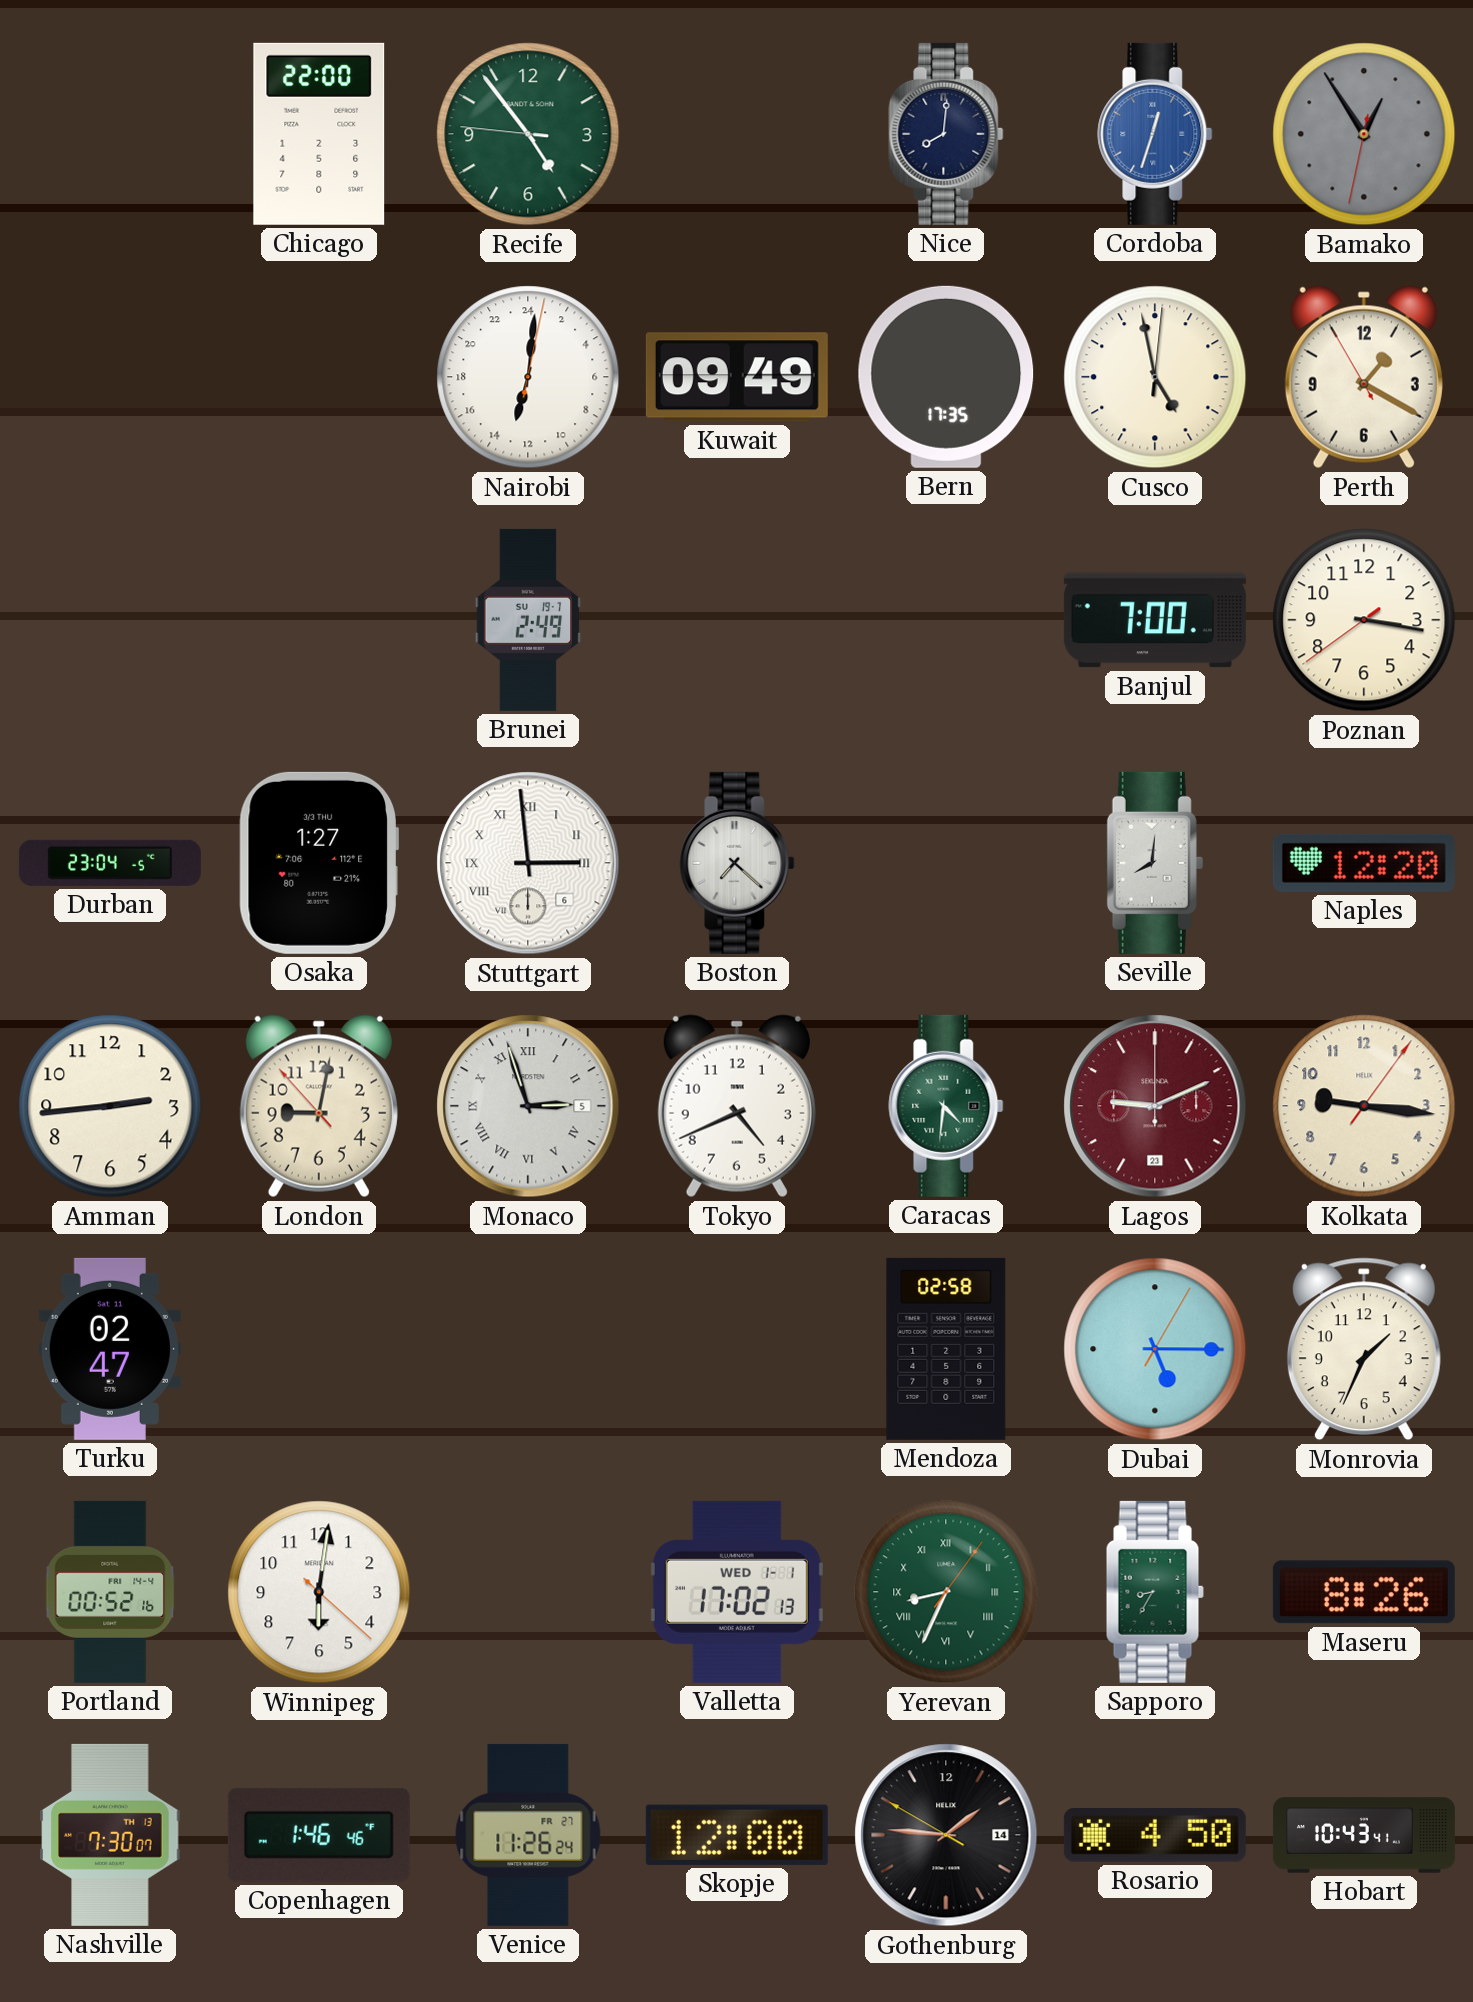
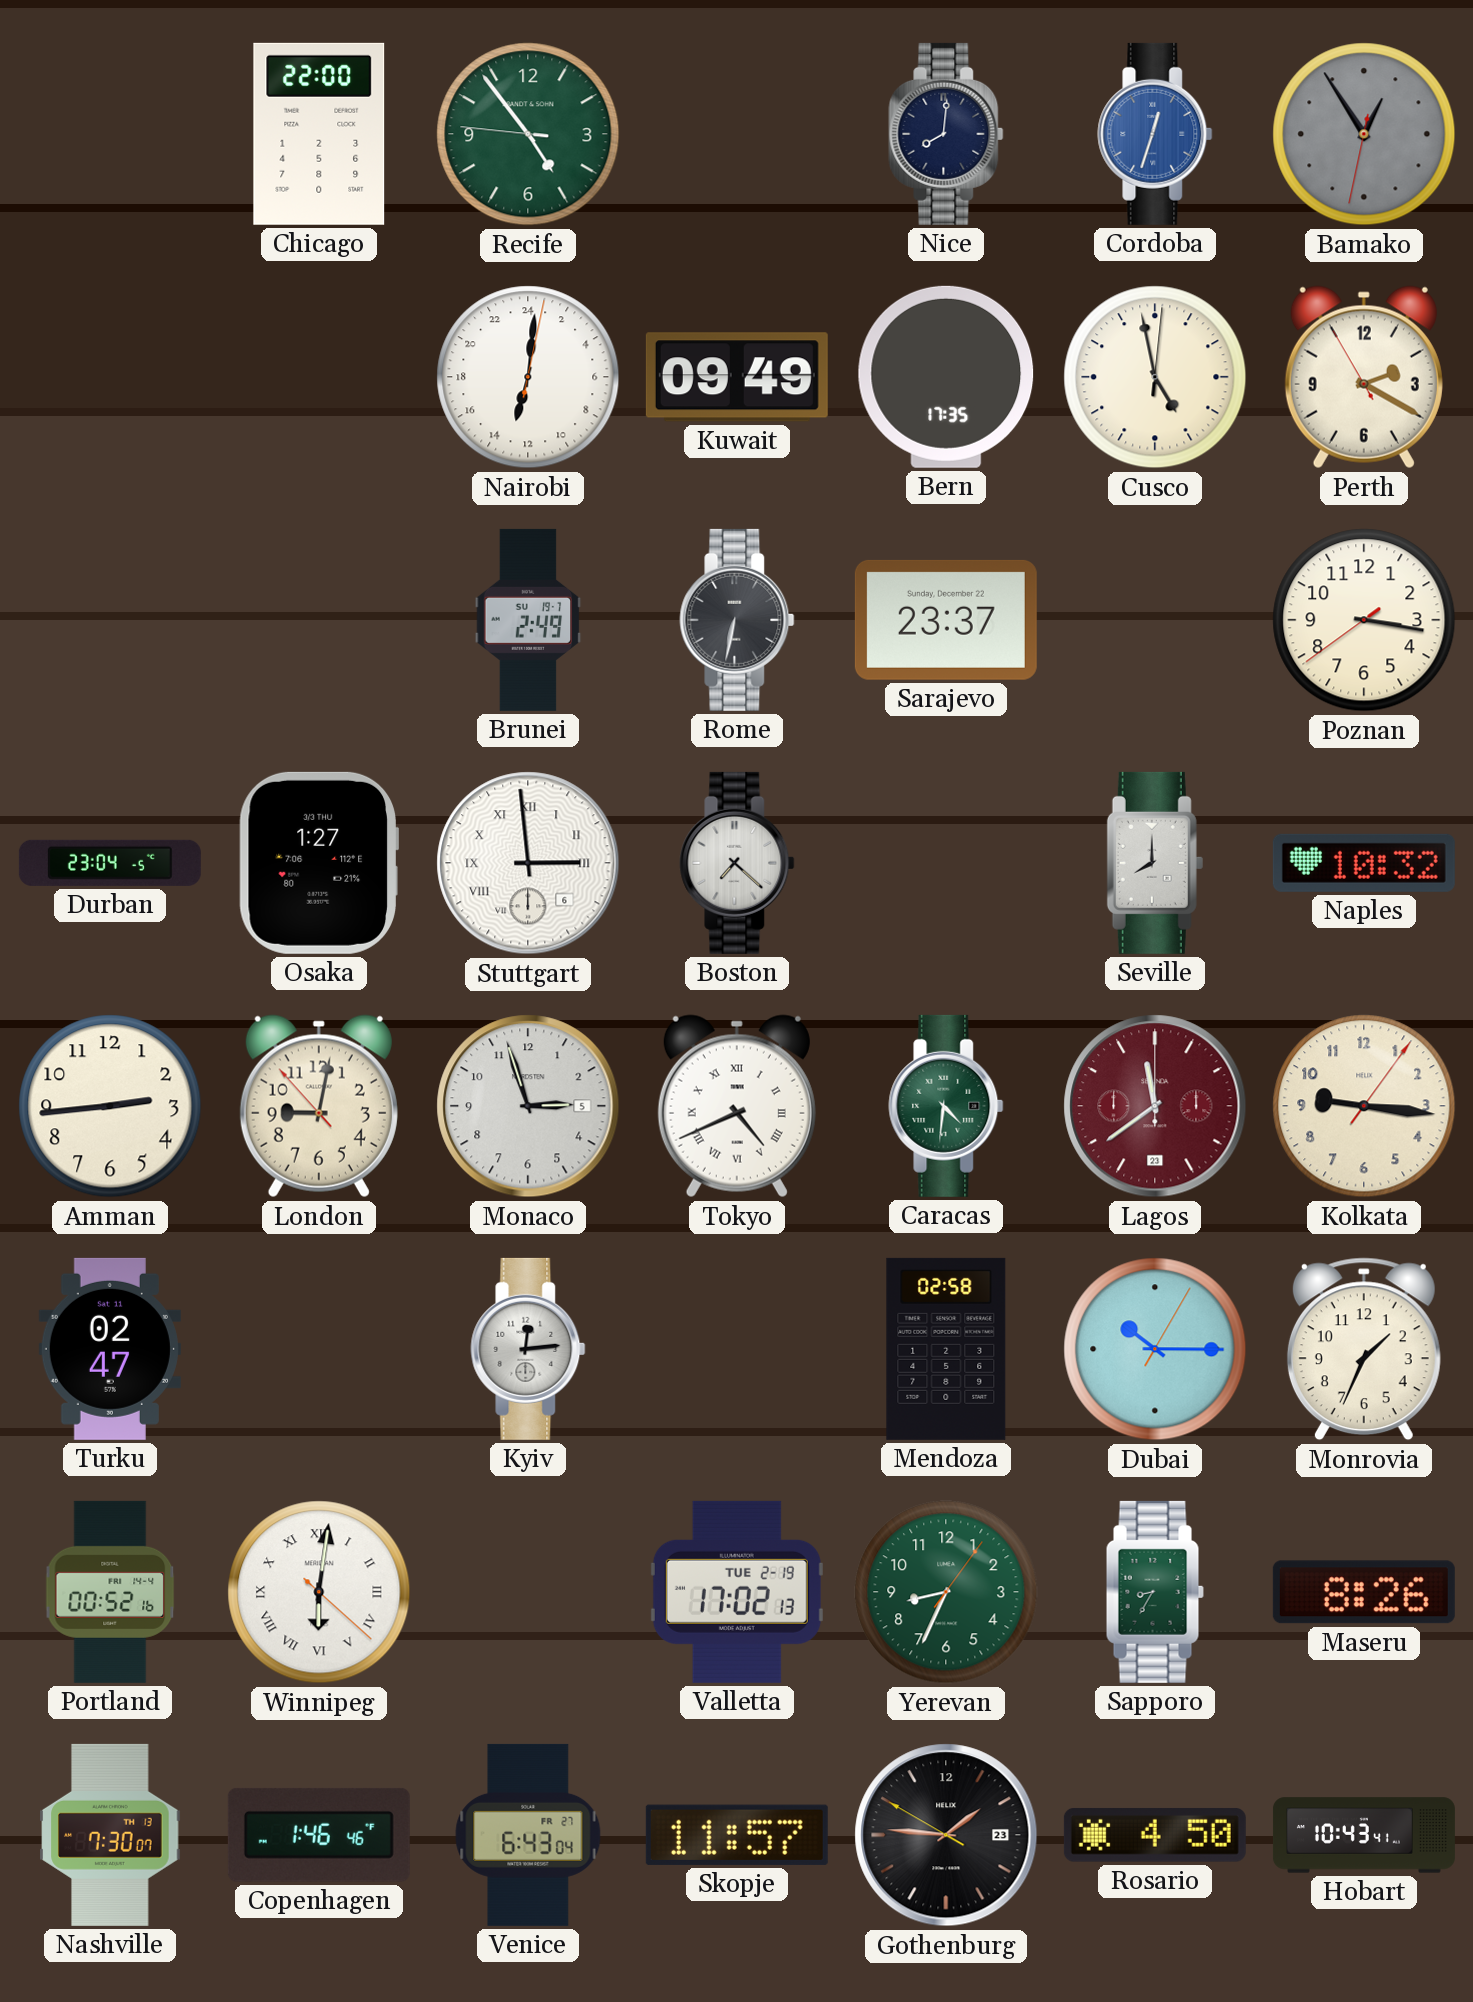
Perth: 1:19 -> 2:19
Rome: none -> 6:32
Sarajevo: none -> 23:37
Banjul: 7:00 -> none
Seville: 8:01 -> 8:00
Naples: 12:20 -> 10:32
Monaco numerals: Roman -> Arabic
Tokyo numerals: Arabic -> Roman
Lagos: 9:11 -> 11:39
Kyiv: none -> 12:14
Dubai: 5:15 -> 10:15
Winnipeg numerals: Arabic -> Roman
Valletta date: WED 1-1 -> TUE 2-19
Yerevan numerals: Roman -> Arabic
Venice: 11:26 -> 6:43
Skopje: 12:00 -> 11:57
Gothenburg date: 14 -> 23
